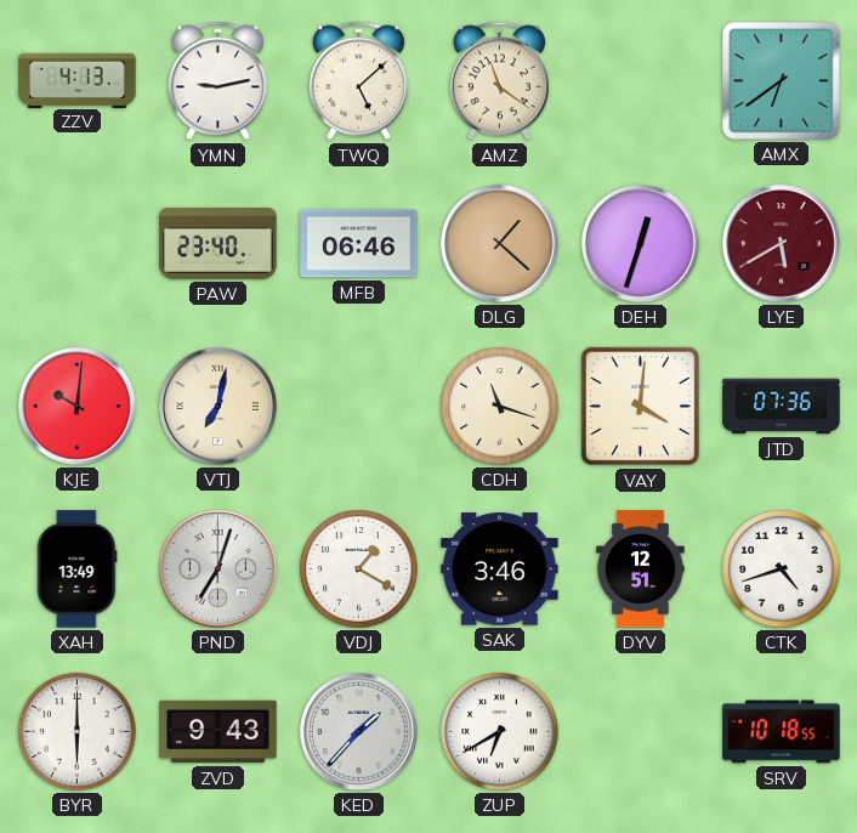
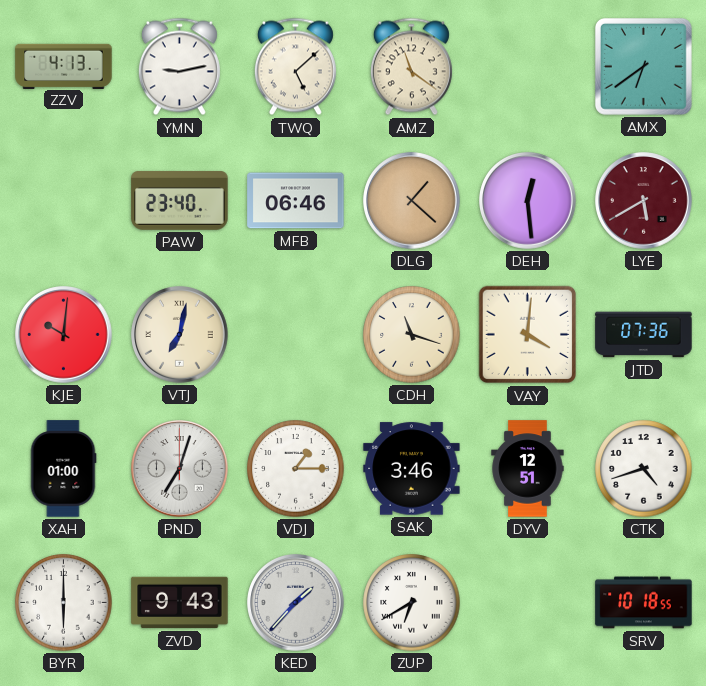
DEH: 12:33 -> 12:29
XAH: 13:49 -> 01:00
VDJ: 1:20 -> 1:15
